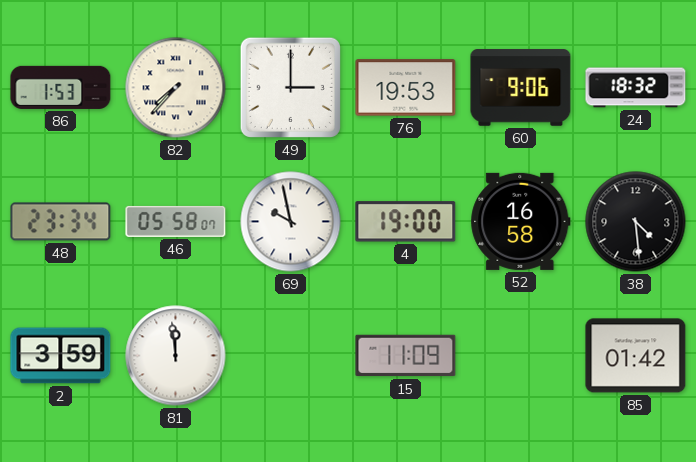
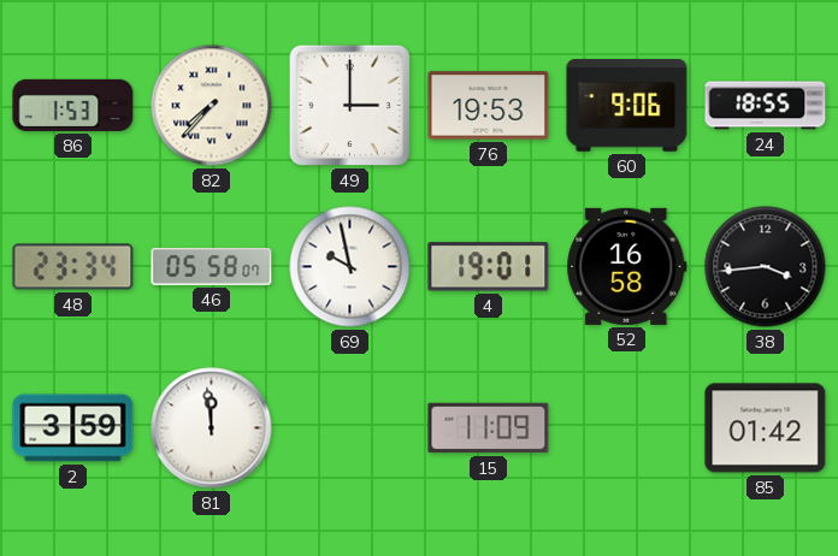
24: 18:32 -> 18:55
4: 19:00 -> 19:01
38: 4:29 -> 3:44
